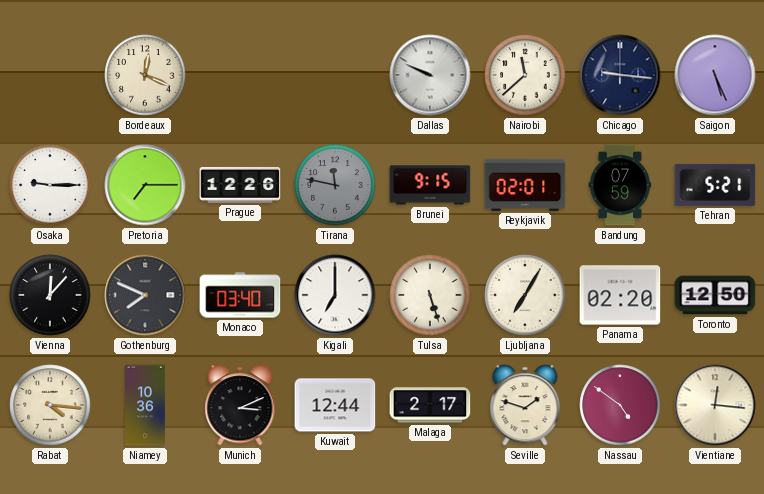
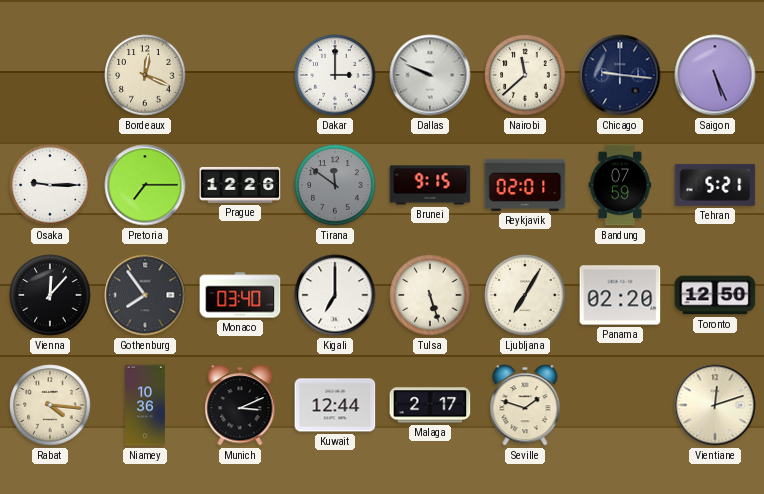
Dakar: none -> 3:00
Tirana: 11:47 -> 11:51
Gothenburg: 7:49 -> 7:54
Nassau: 4:51 -> none
Vientiane: 12:16 -> 12:12
